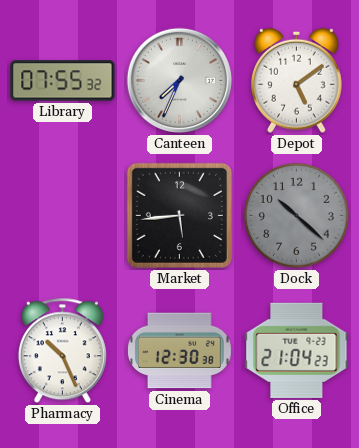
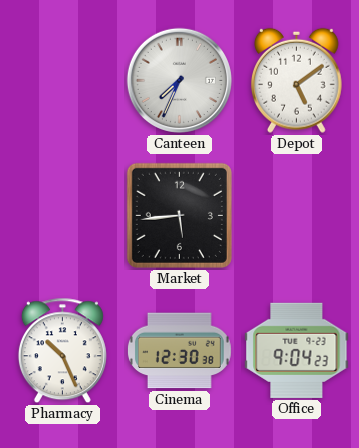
Library: 07:55 -> none
Dock: 10:22 -> none
Office: 21:04 -> 9:04
